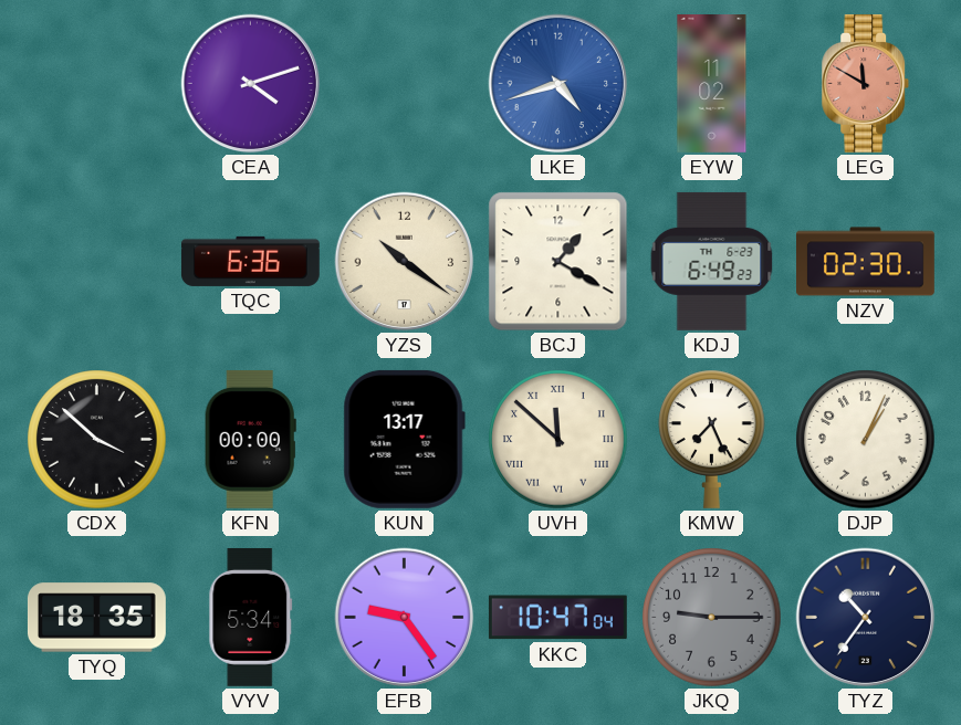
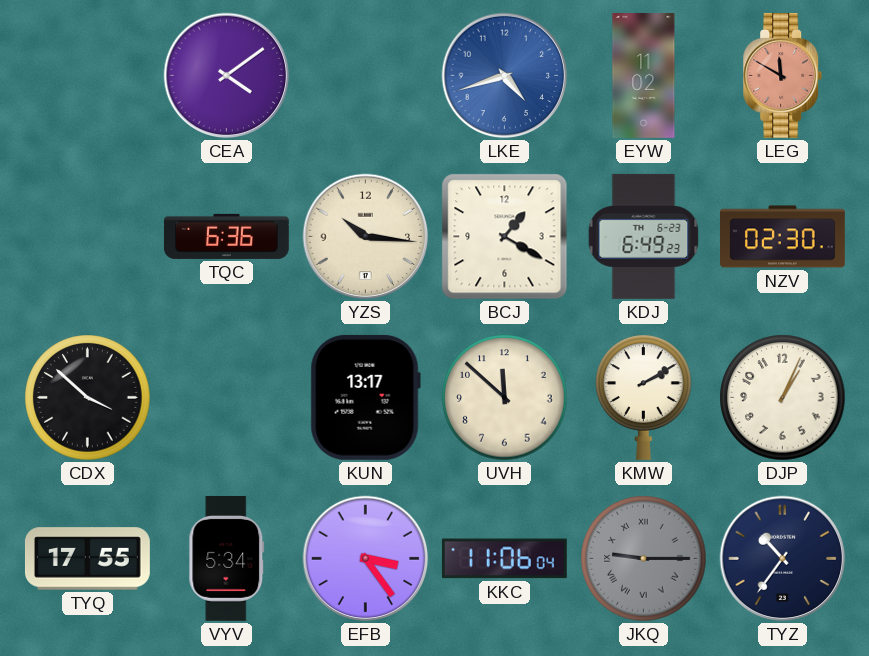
CEA: 4:12 -> 4:09
YZS: 10:21 -> 10:16
KFN: 00:00 -> none
UVH numerals: Roman -> Arabic
KMW: 7:26 -> 2:10
TYQ: 18:35 -> 17:55
EFB: 9:24 -> 3:24
KKC: 10:47 -> 11:06
JKQ numerals: Arabic -> Roman
